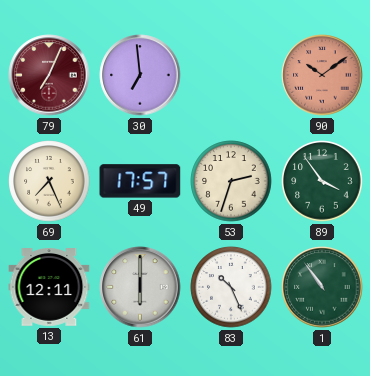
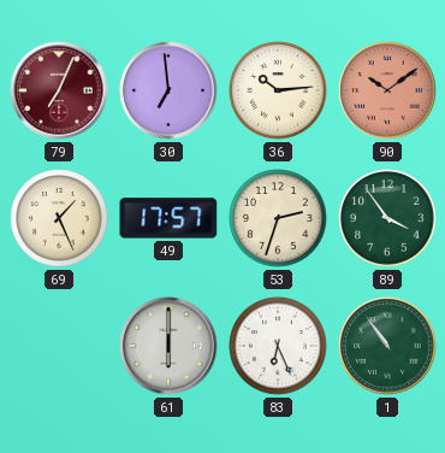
36: none -> 10:14
69: 7:26 -> 1:26
13: 12:11 -> none
83: 10:26 -> 6:26
